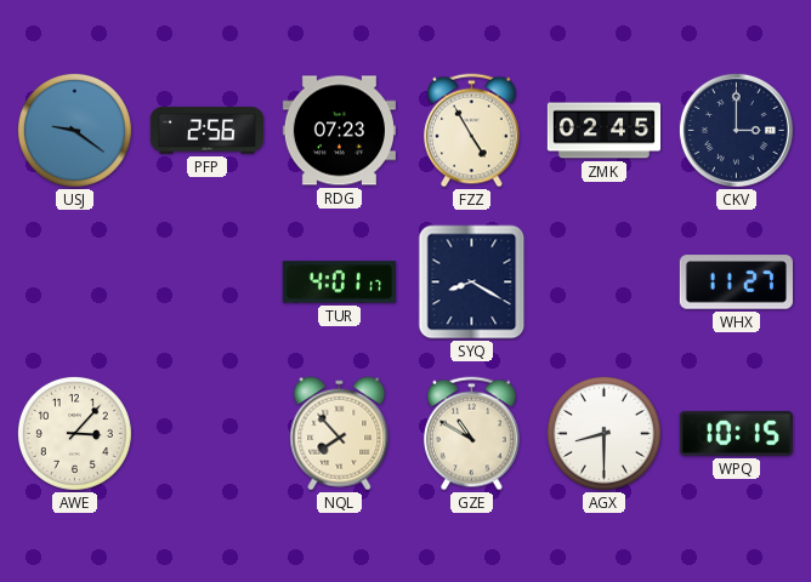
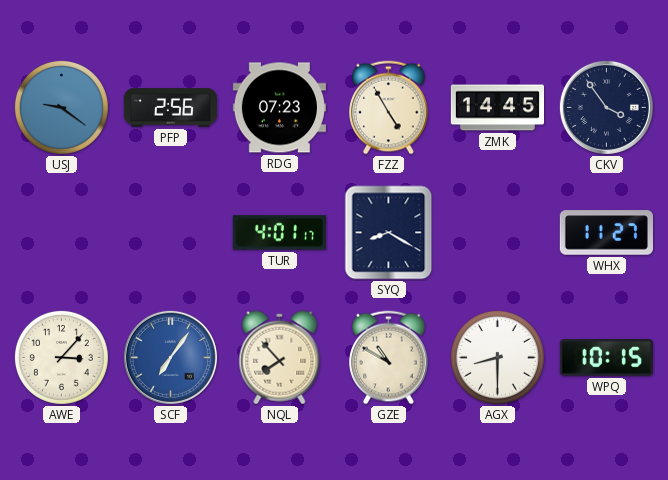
ZMK: 02:45 -> 14:45
CKV: 3:00 -> 3:54
SCF: none -> 7:06
